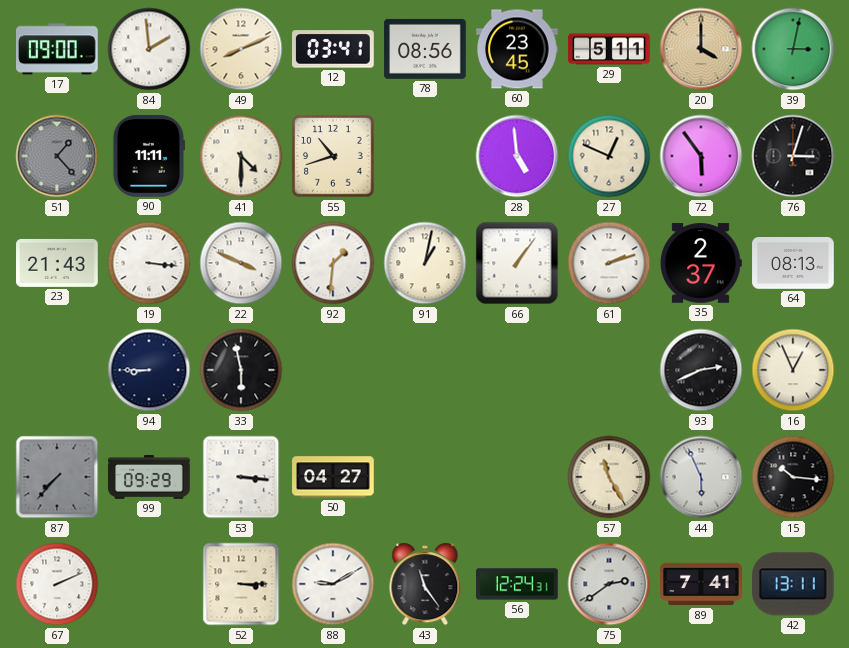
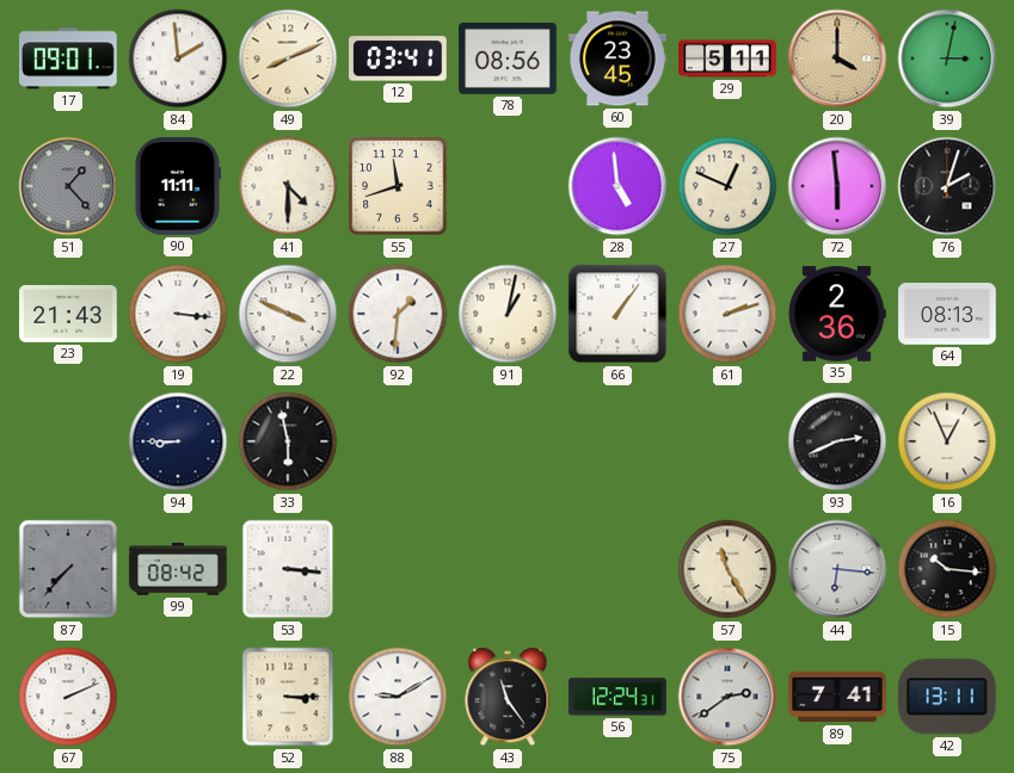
17: 09:00 -> 09:01
55: 10:42 -> 11:42
72: 5:54 -> 5:59
76: 3:03 -> 2:03
35: 2:37 -> 2:36
99: 09:29 -> 08:42
50: 04:27 -> none
44: 5:56 -> 6:16
